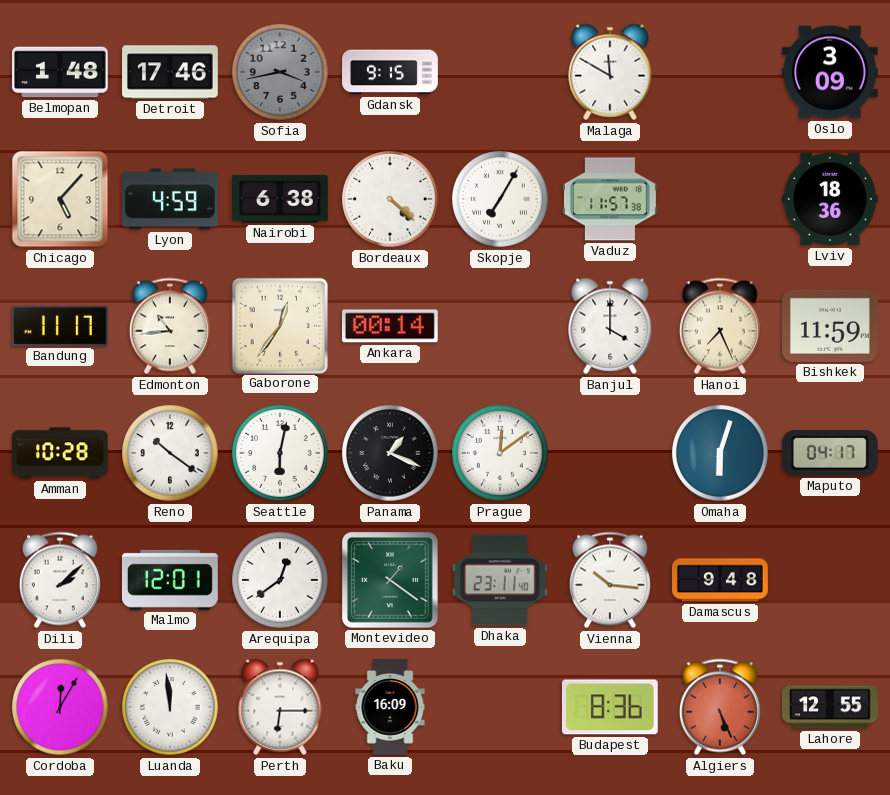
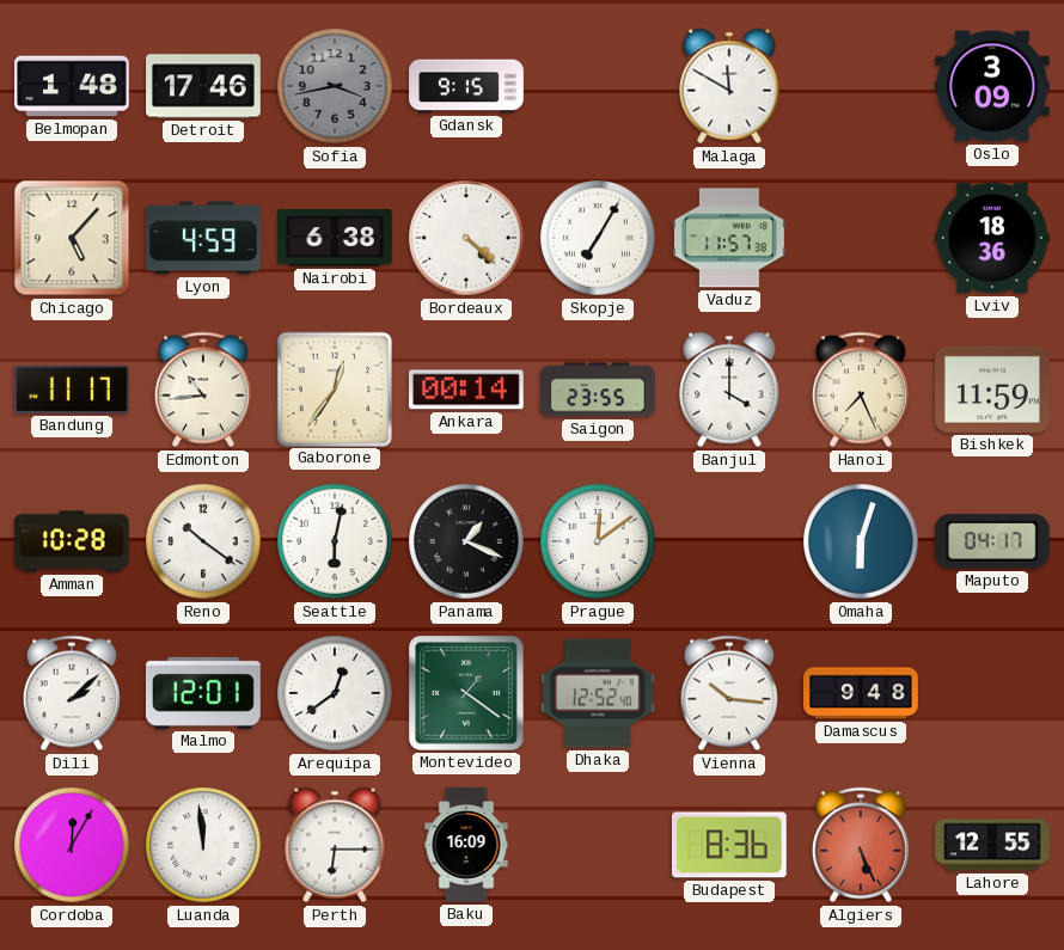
Saigon: none -> 23:55
Dhaka: 23:11 -> 12:52
